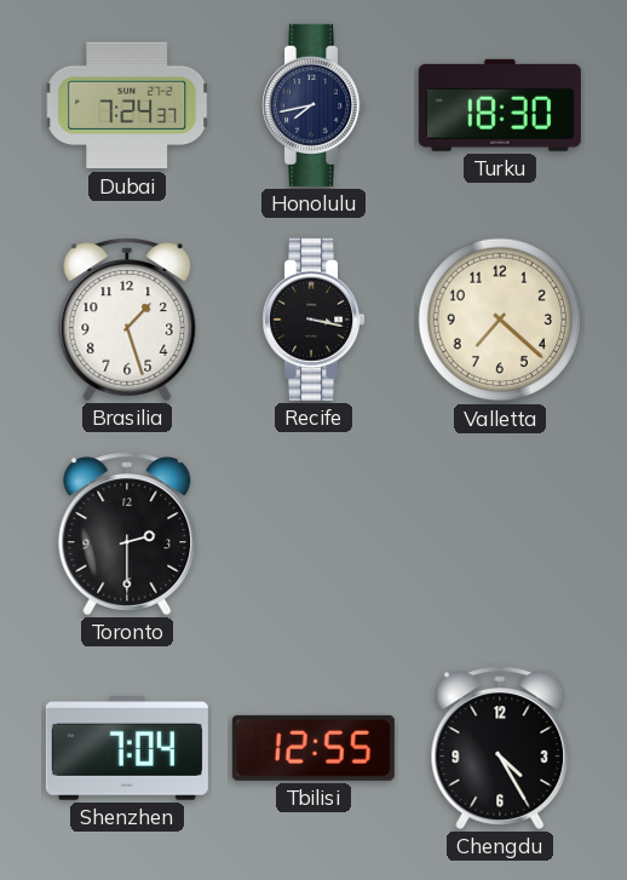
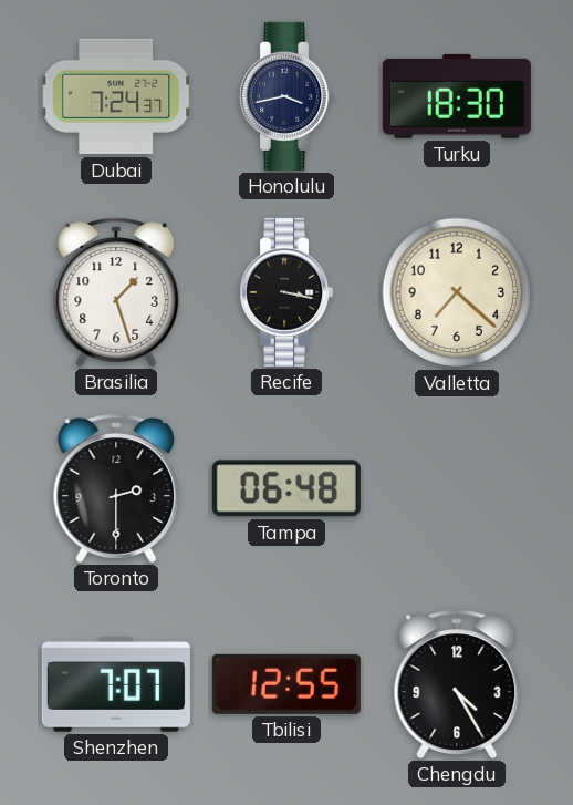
Honolulu: 7:43 -> 3:43
Tampa: none -> 06:48
Shenzhen: 7:04 -> 7:07
